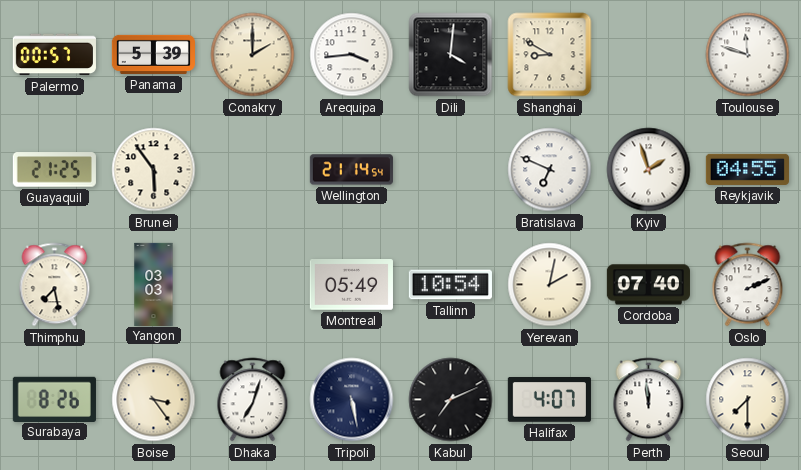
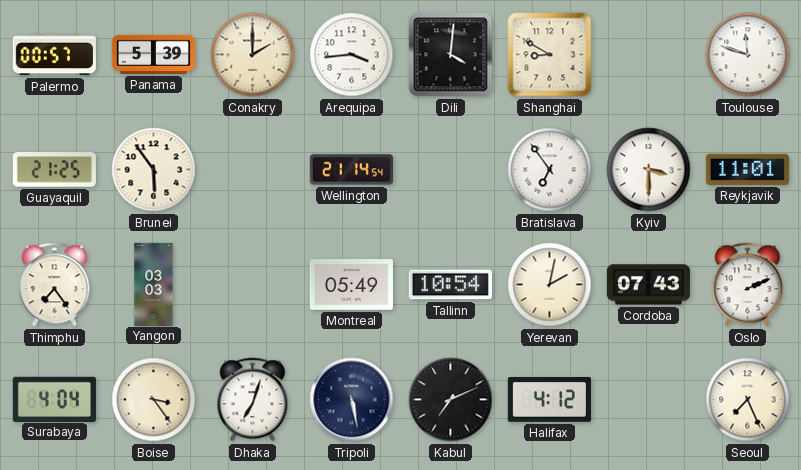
Bratislava: 6:49 -> 6:54
Kyiv: 1:57 -> 3:30
Reykjavik: 04:55 -> 11:01
Thimphu: 7:28 -> 7:24
Cordoba: 07:40 -> 07:43
Surabaya: 8:26 -> 4:04
Halifax: 4:07 -> 4:12
Perth: 11:59 -> none
Seoul: 7:30 -> 7:26
